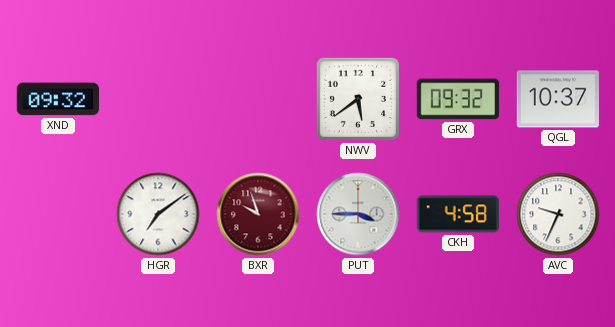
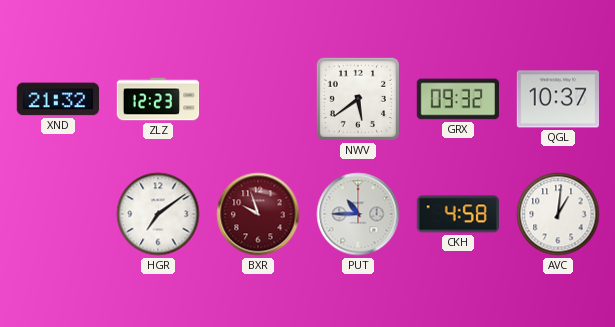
XND: 09:32 -> 21:32
ZLZ: none -> 12:23
PUT: 3:45 -> 10:45
AVC: 9:34 -> 1:01
